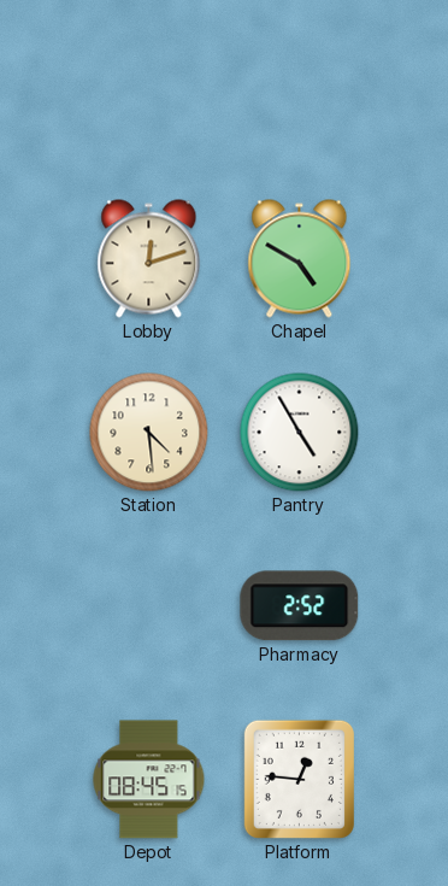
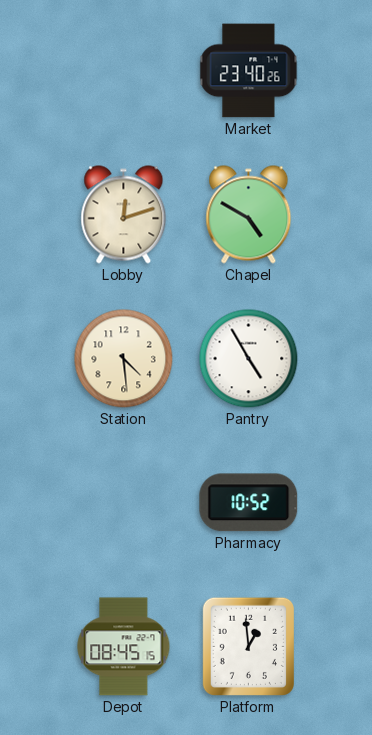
Market: none -> 23:40
Pharmacy: 2:52 -> 10:52
Platform: 12:46 -> 12:59
